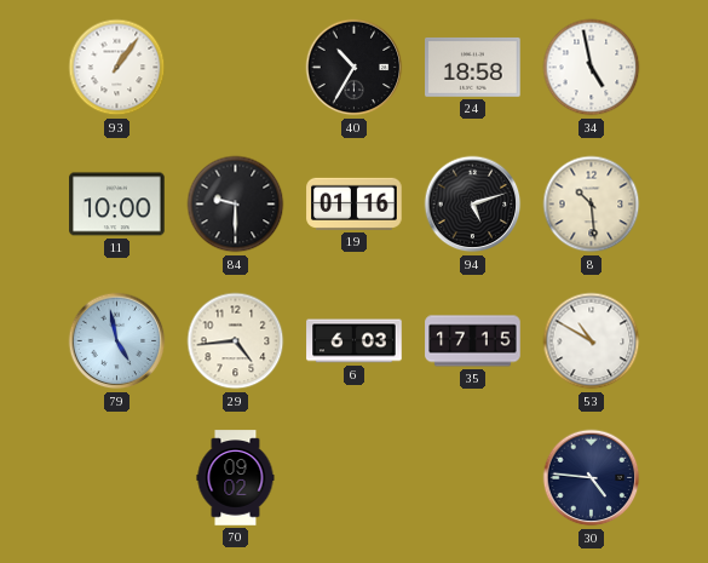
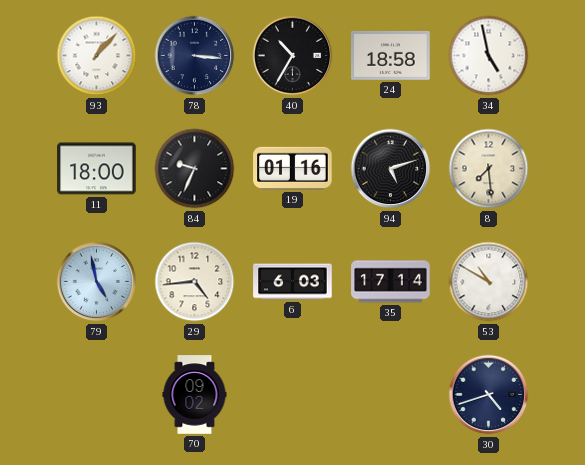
93: 1:06 -> 1:07
78: none -> 3:16
11: 10:00 -> 18:00
84: 9:30 -> 9:34
8: 10:29 -> 7:29
35: 17:15 -> 17:14
30: 4:46 -> 4:42
